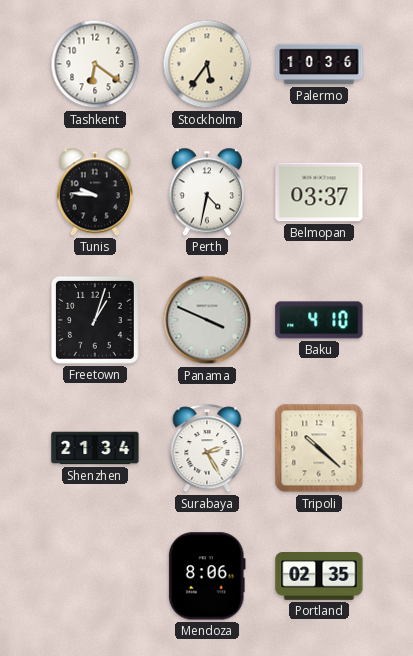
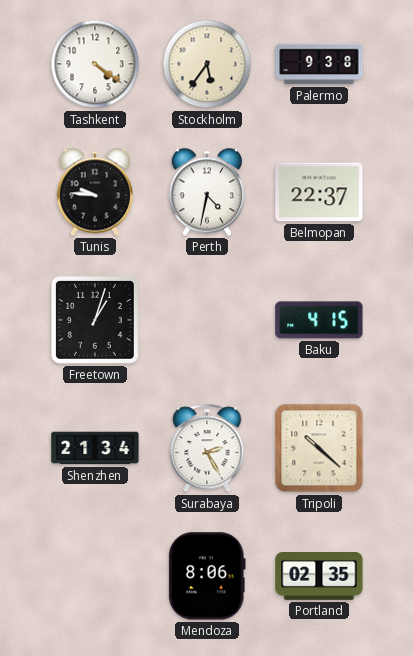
Tashkent: 6:21 -> 4:21
Palermo: 10:36 -> 9:38
Belmopan: 03:37 -> 22:37
Panama: 3:49 -> none
Baku: 4:10 -> 4:15
